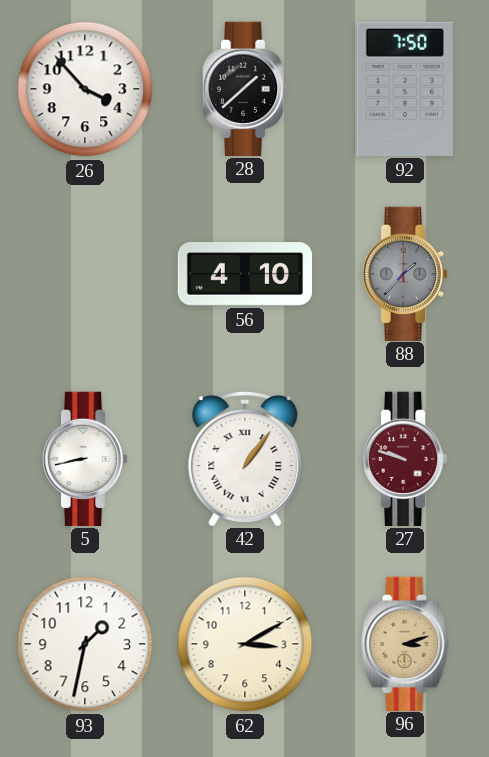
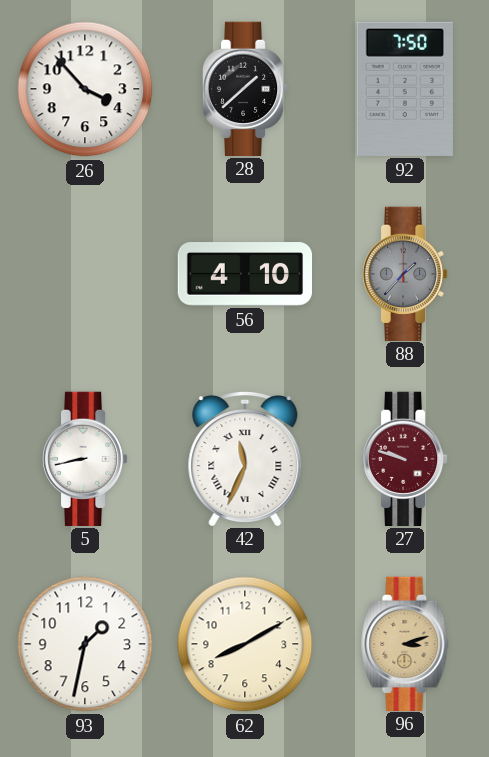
42: 1:06 -> 11:34
62: 3:10 -> 8:10
